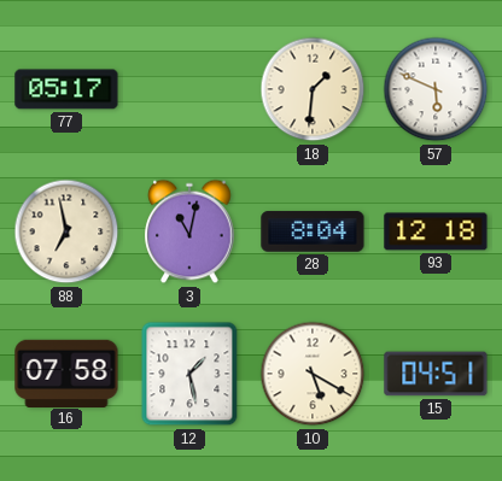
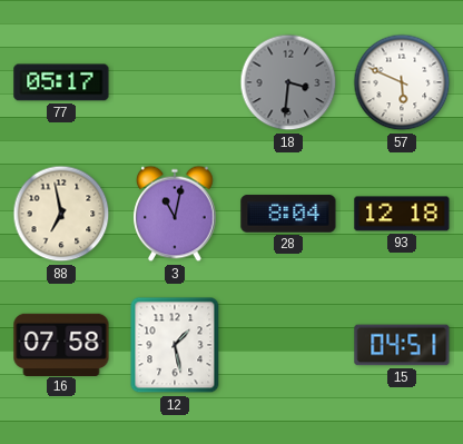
18: 1:31 -> 3:31
18 dial: cream -> grey
10: 5:20 -> none
